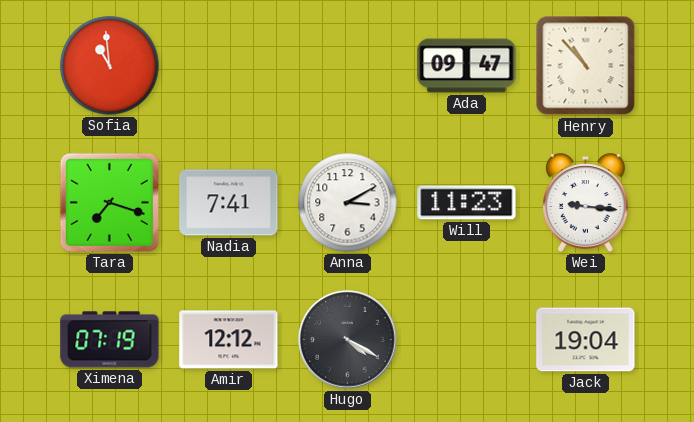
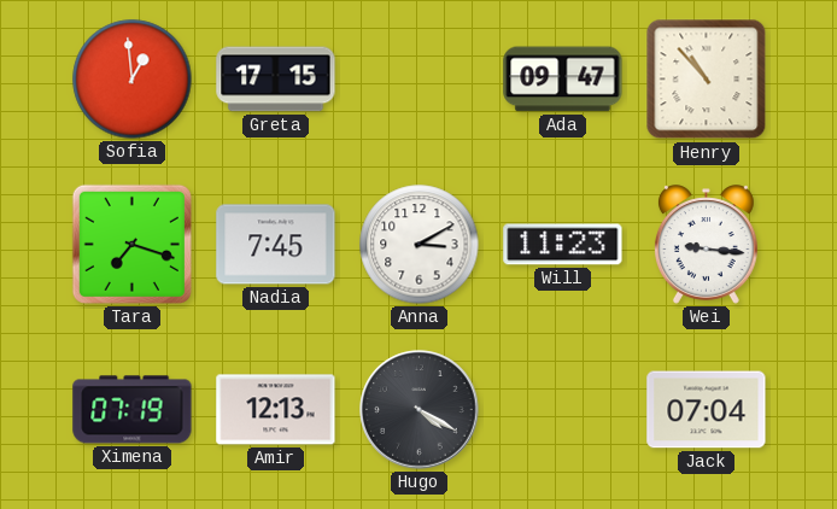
Sofia: 10:59 -> 12:59
Greta: none -> 17:15
Nadia: 7:41 -> 7:45
Amir: 12:12 -> 12:13
Jack: 19:04 -> 07:04
